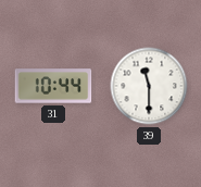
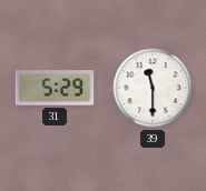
31: 10:44 -> 5:29
